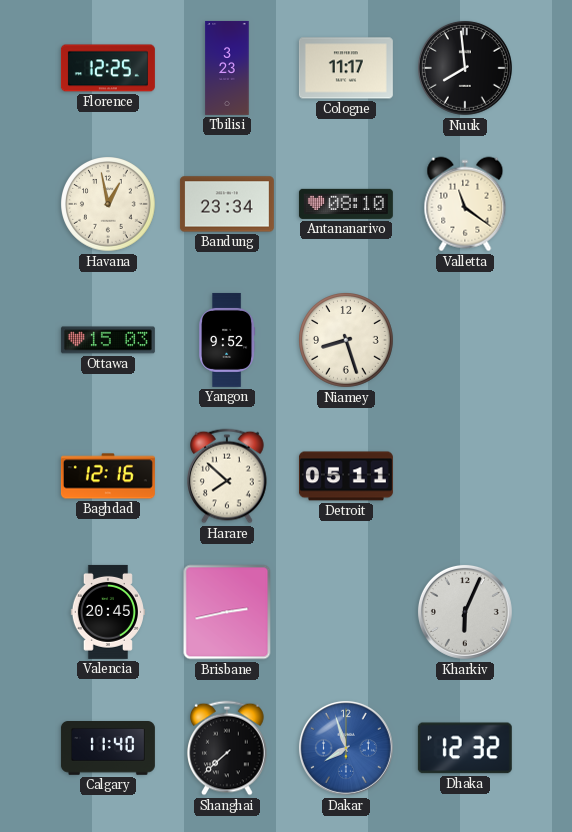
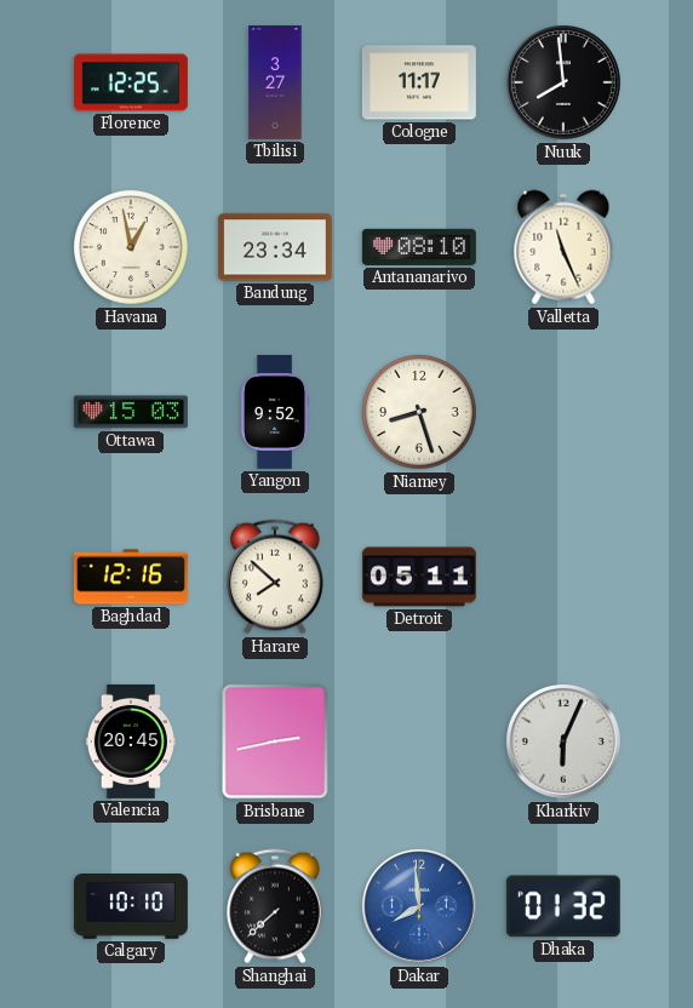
Tbilisi: 3:23 -> 3:27
Valletta: 11:21 -> 11:26
Calgary: 11:40 -> 10:10
Dakar: 7:57 -> 7:59
Dhaka: 12:32 -> 01:32
